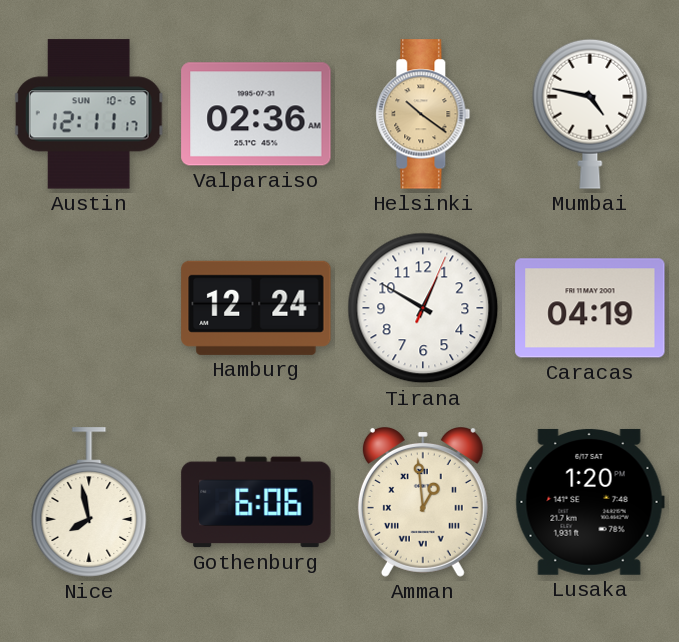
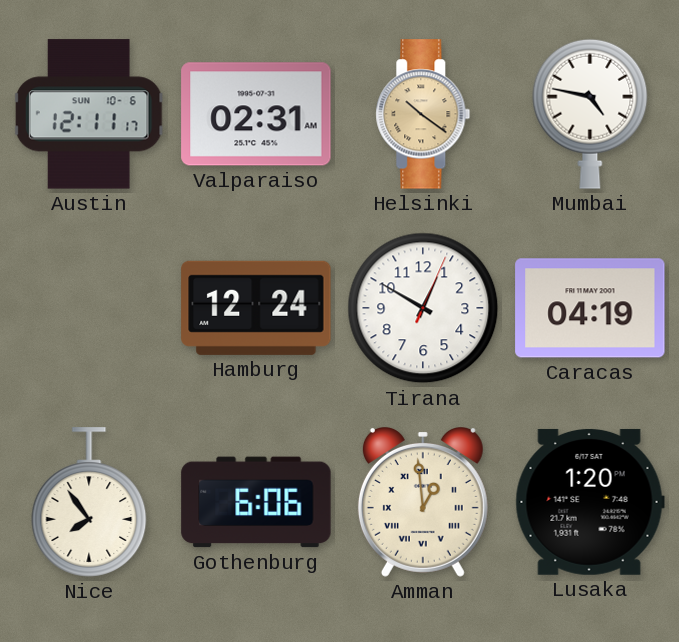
Valparaiso: 02:36 -> 02:31
Nice: 7:58 -> 7:54
